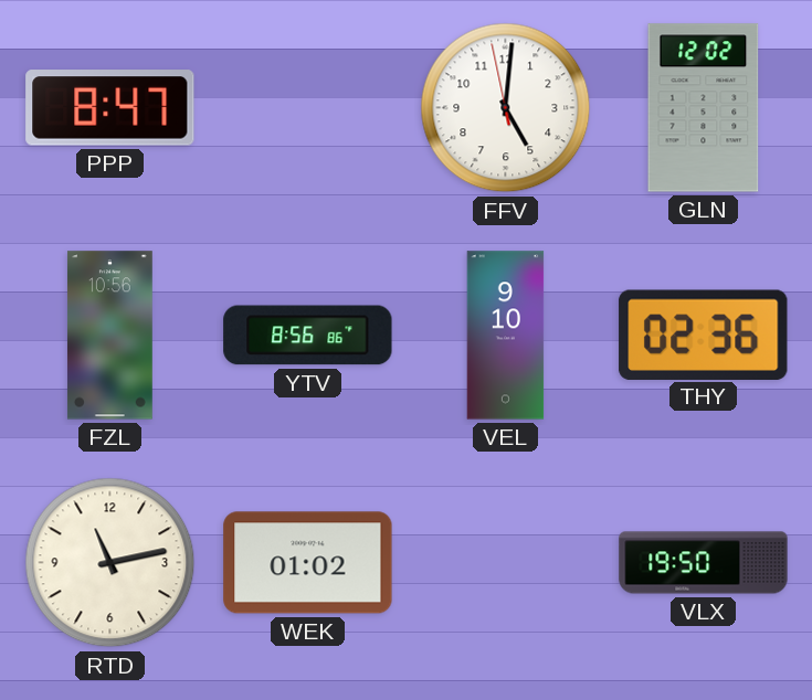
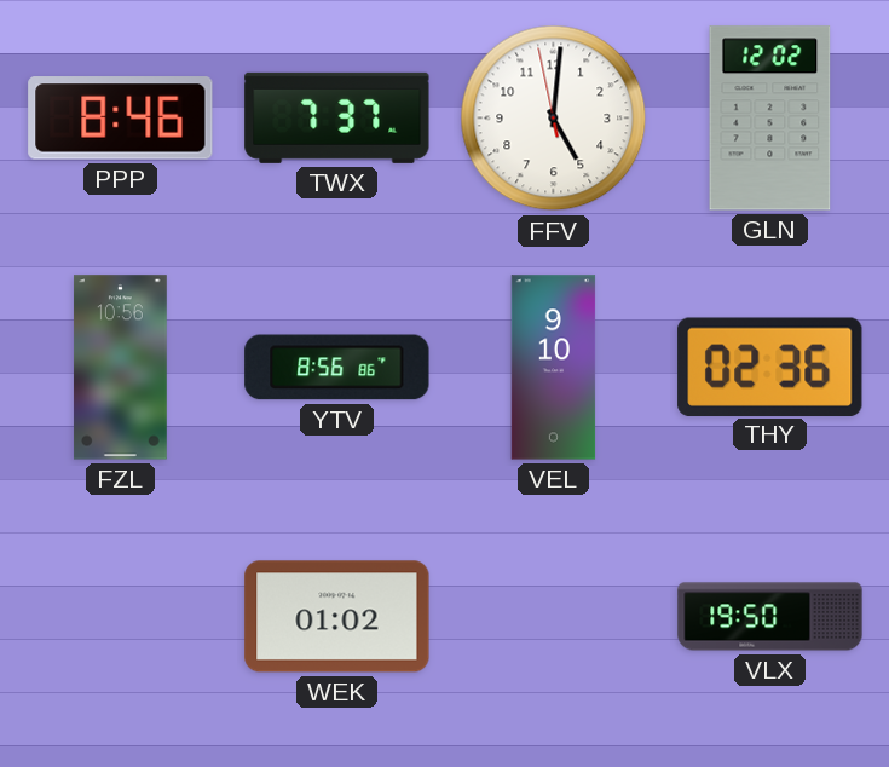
PPP: 8:47 -> 8:46
TWX: none -> 7:37
RTD: 11:13 -> none
